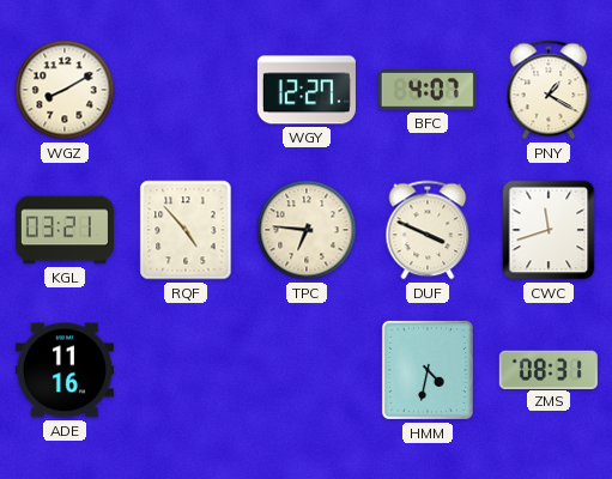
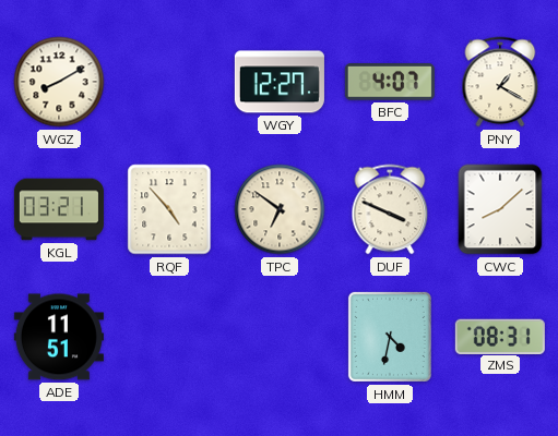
TPC: 6:46 -> 6:51
CWC: 11:42 -> 8:08
ADE: 11:16 -> 11:51
